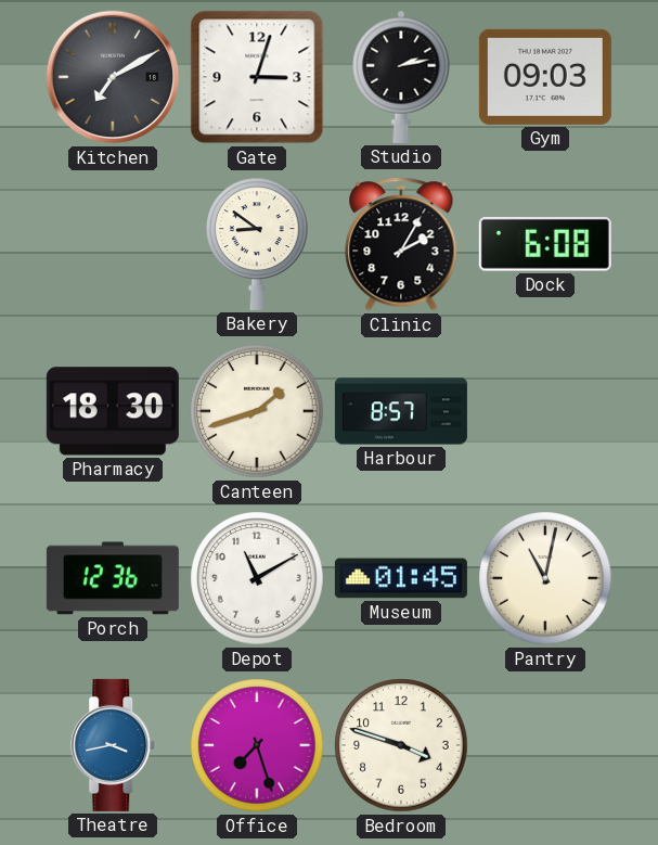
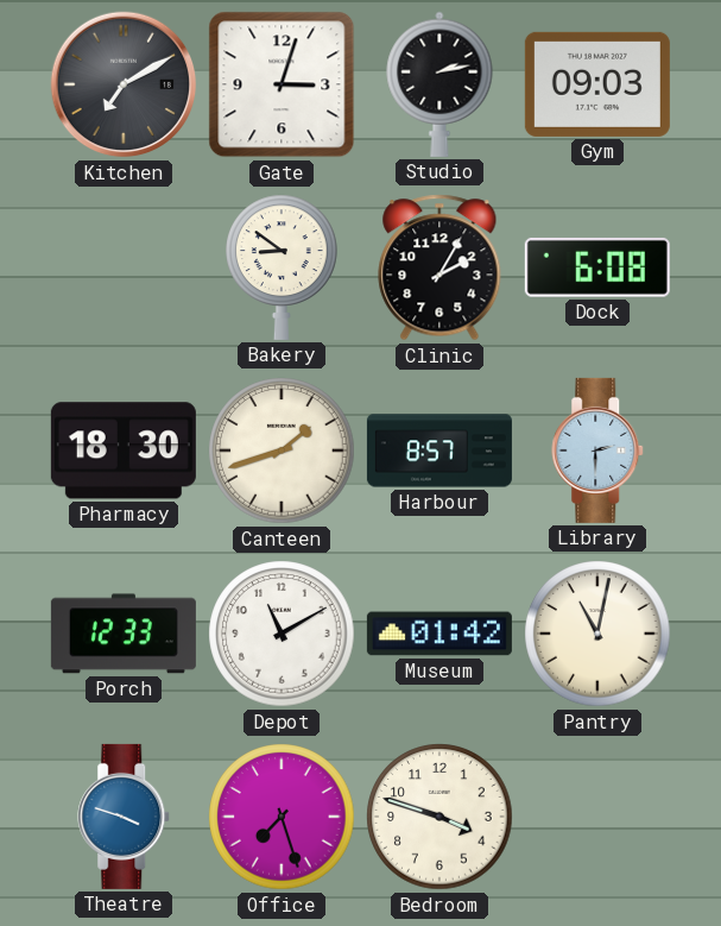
Library: none -> 2:30
Porch: 12:36 -> 12:33
Museum: 01:45 -> 01:42
Theatre: 3:43 -> 3:48
